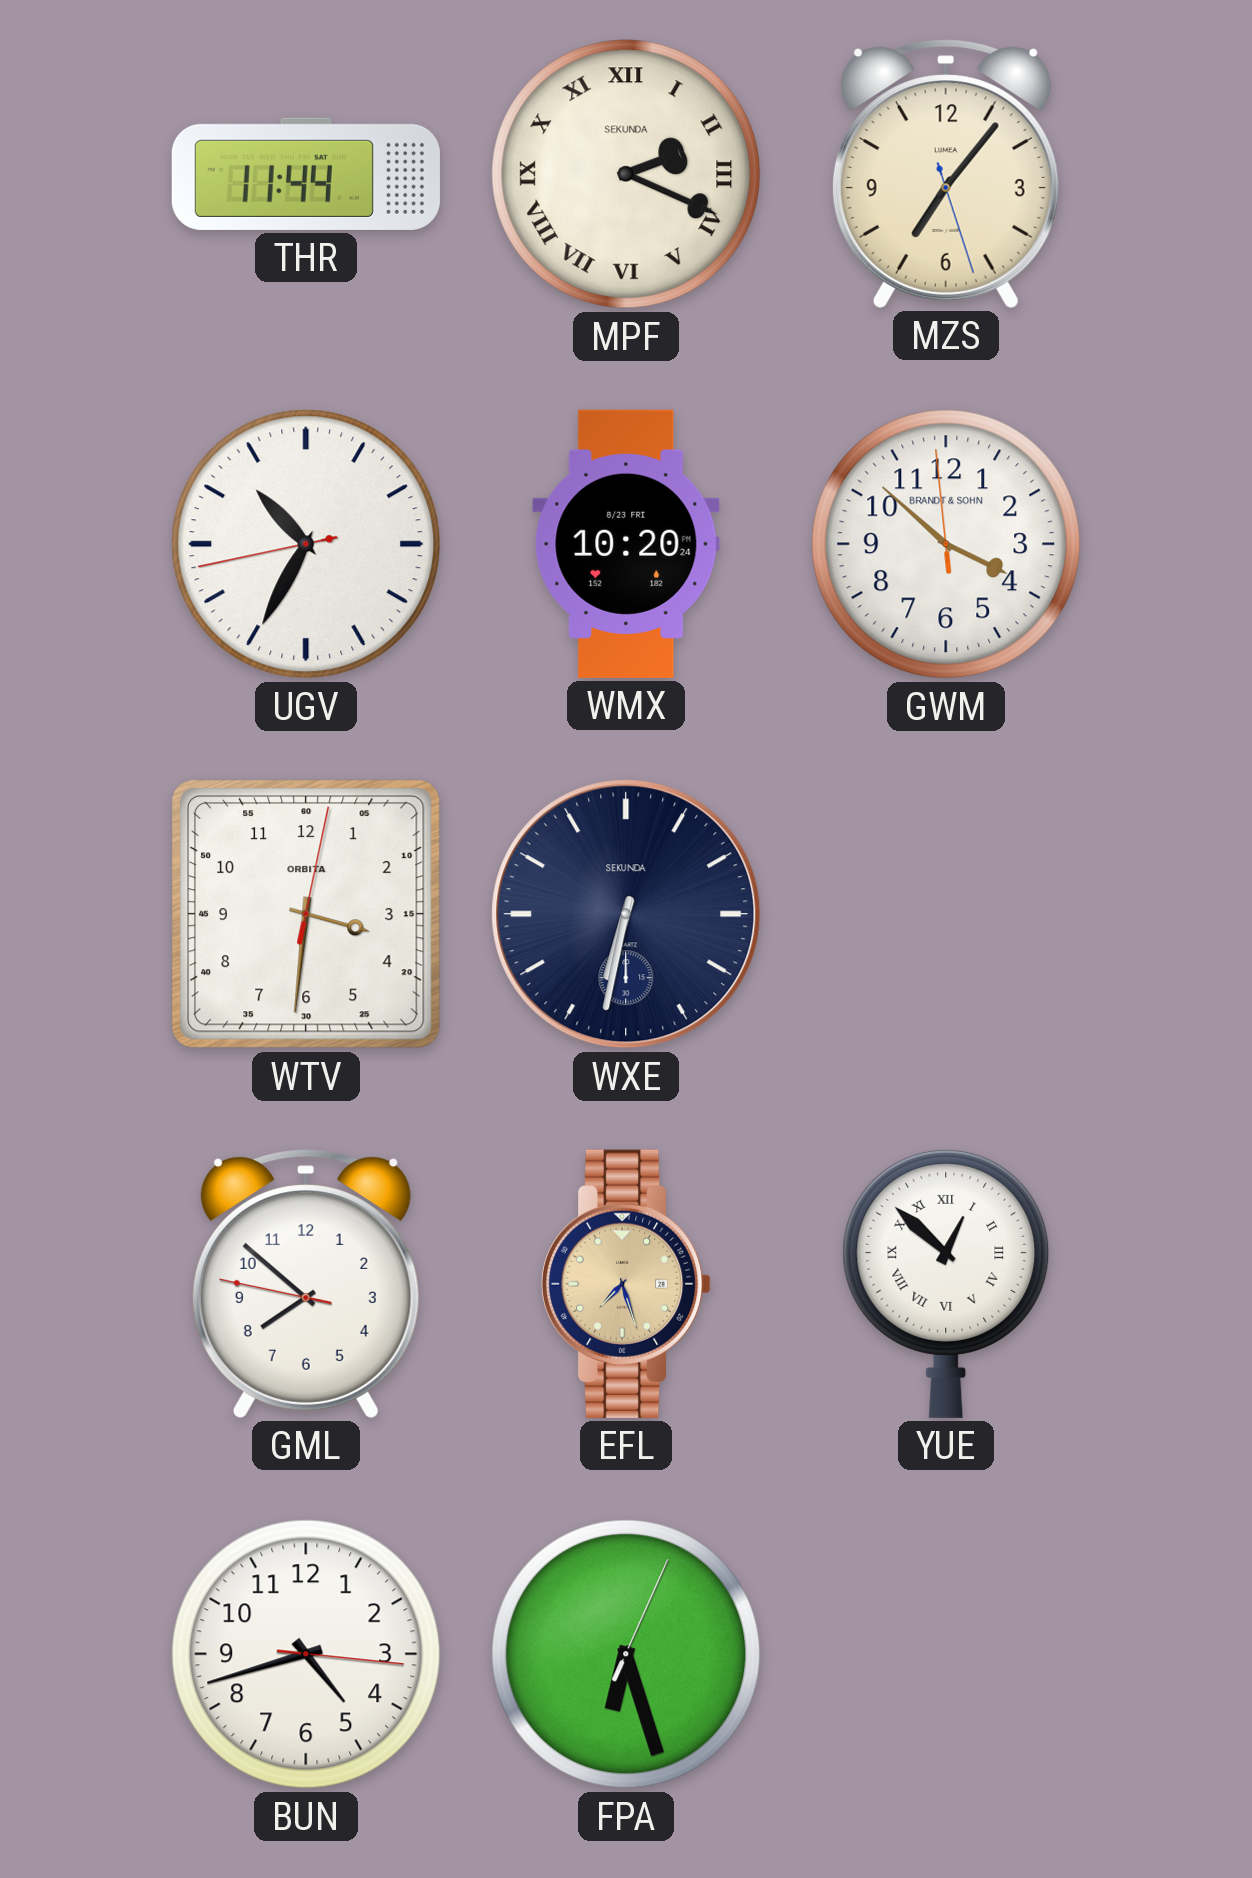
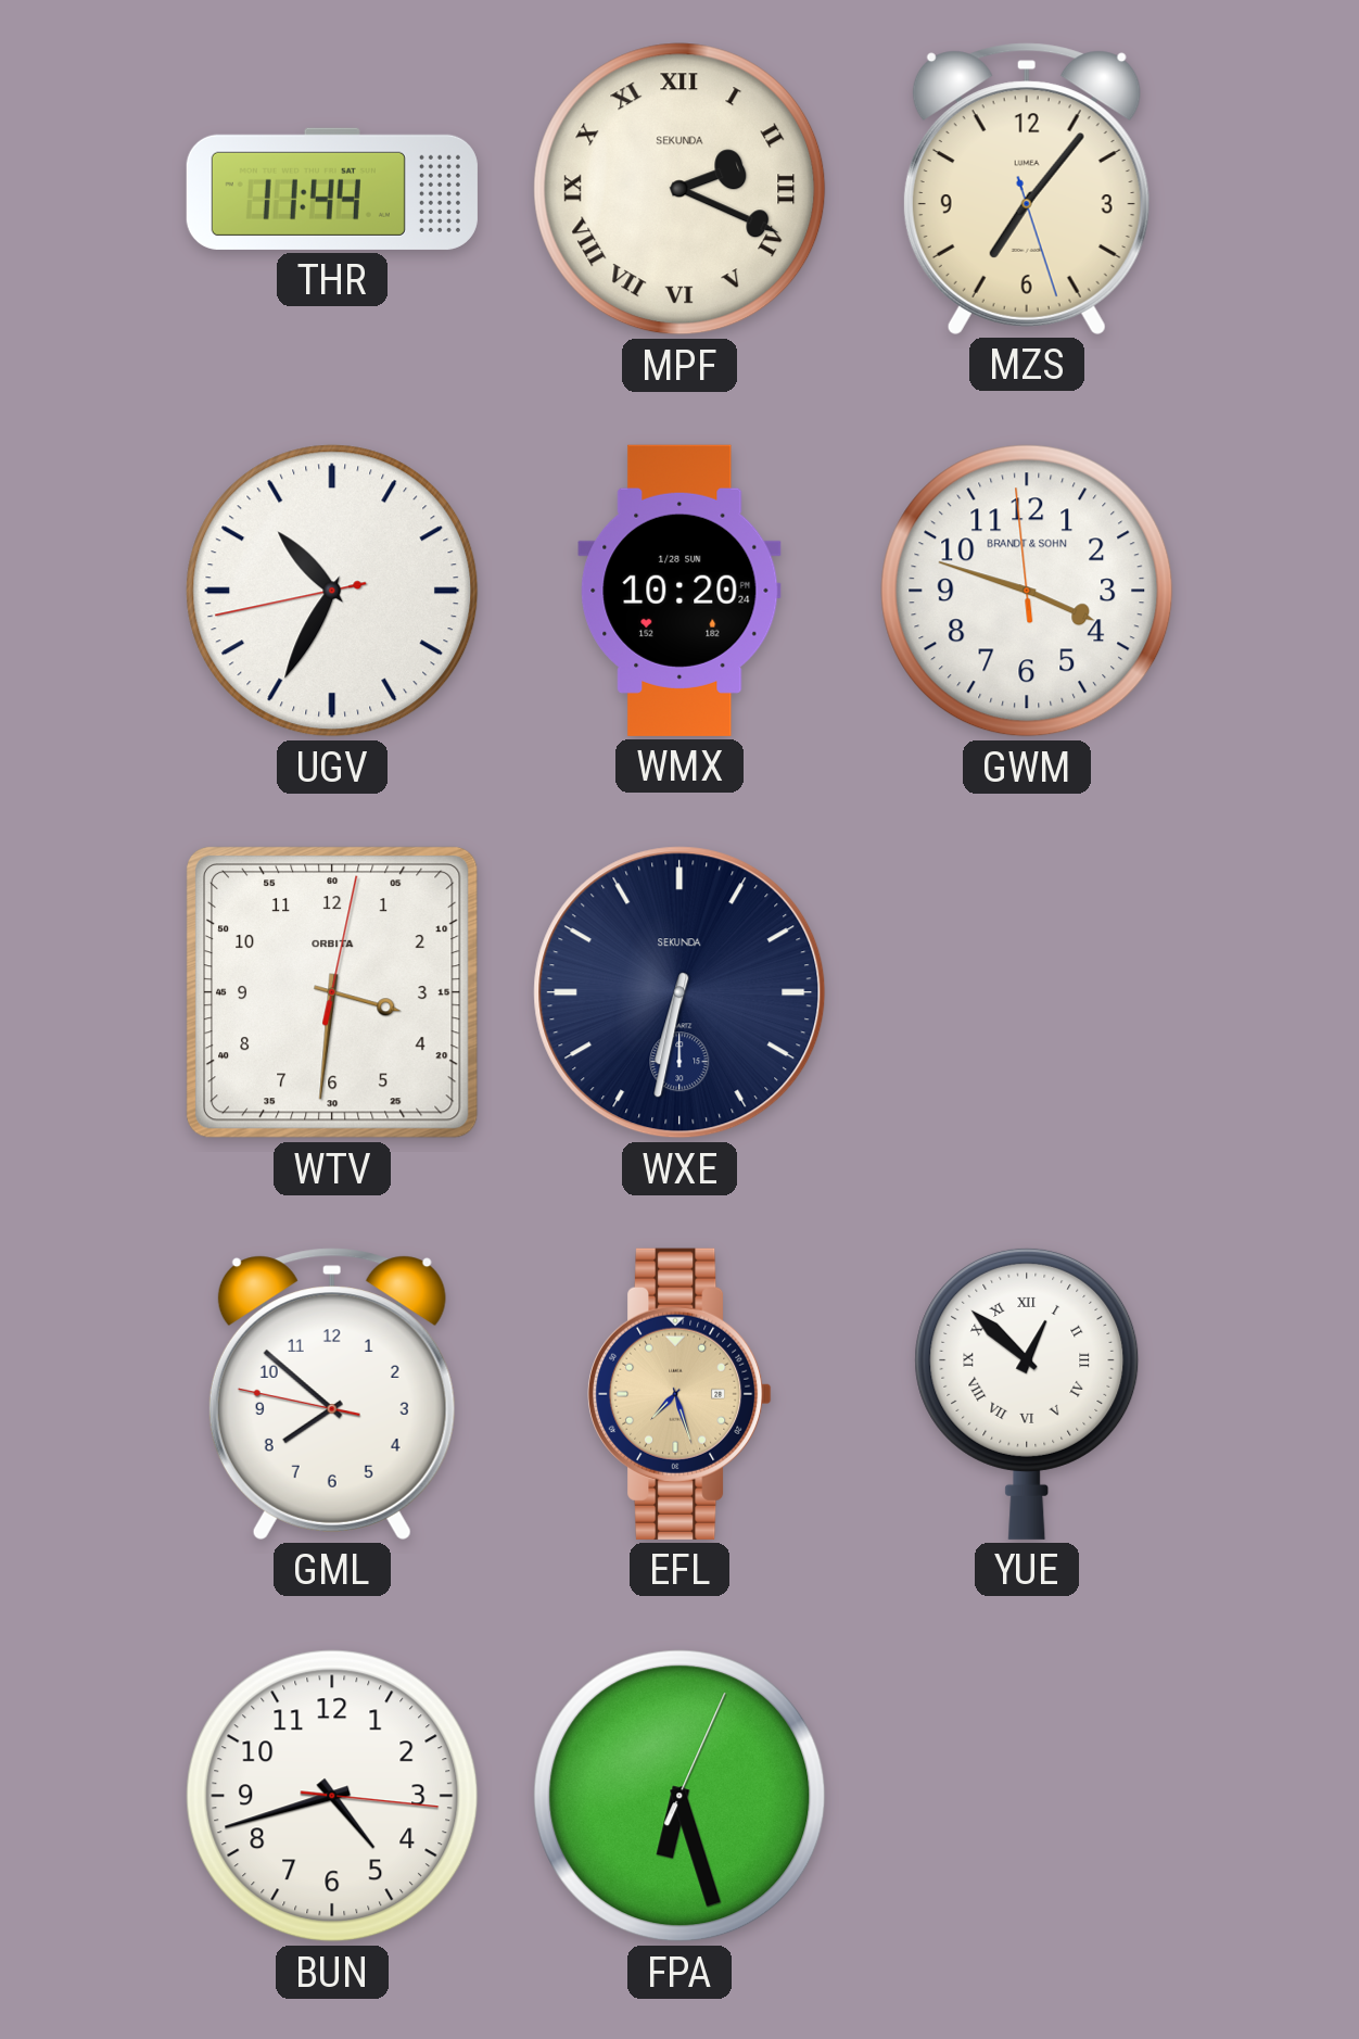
WMX date: 8/23 FRI -> 1/28 SUN
GWM: 3:51 -> 3:47
